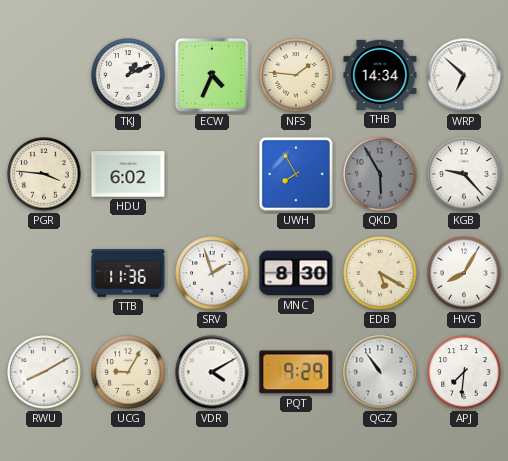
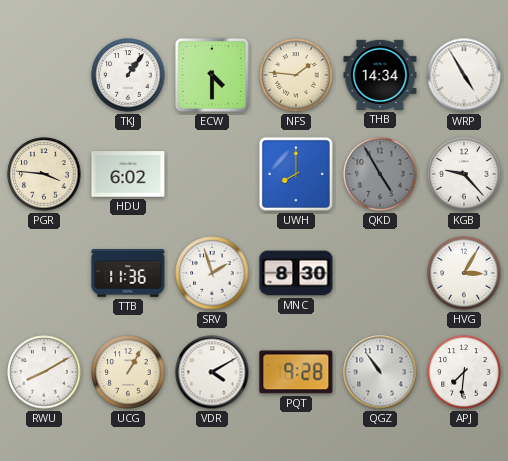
TKJ: 1:11 -> 1:06
ECW: 4:34 -> 4:30
WRP: 6:52 -> 4:55
UWH: 7:55 -> 8:00
QKD: 5:55 -> 4:55
EDB: 5:20 -> none
HVG: 8:05 -> 3:05
UCG: 9:05 -> 1:05
PQT: 9:29 -> 9:28
